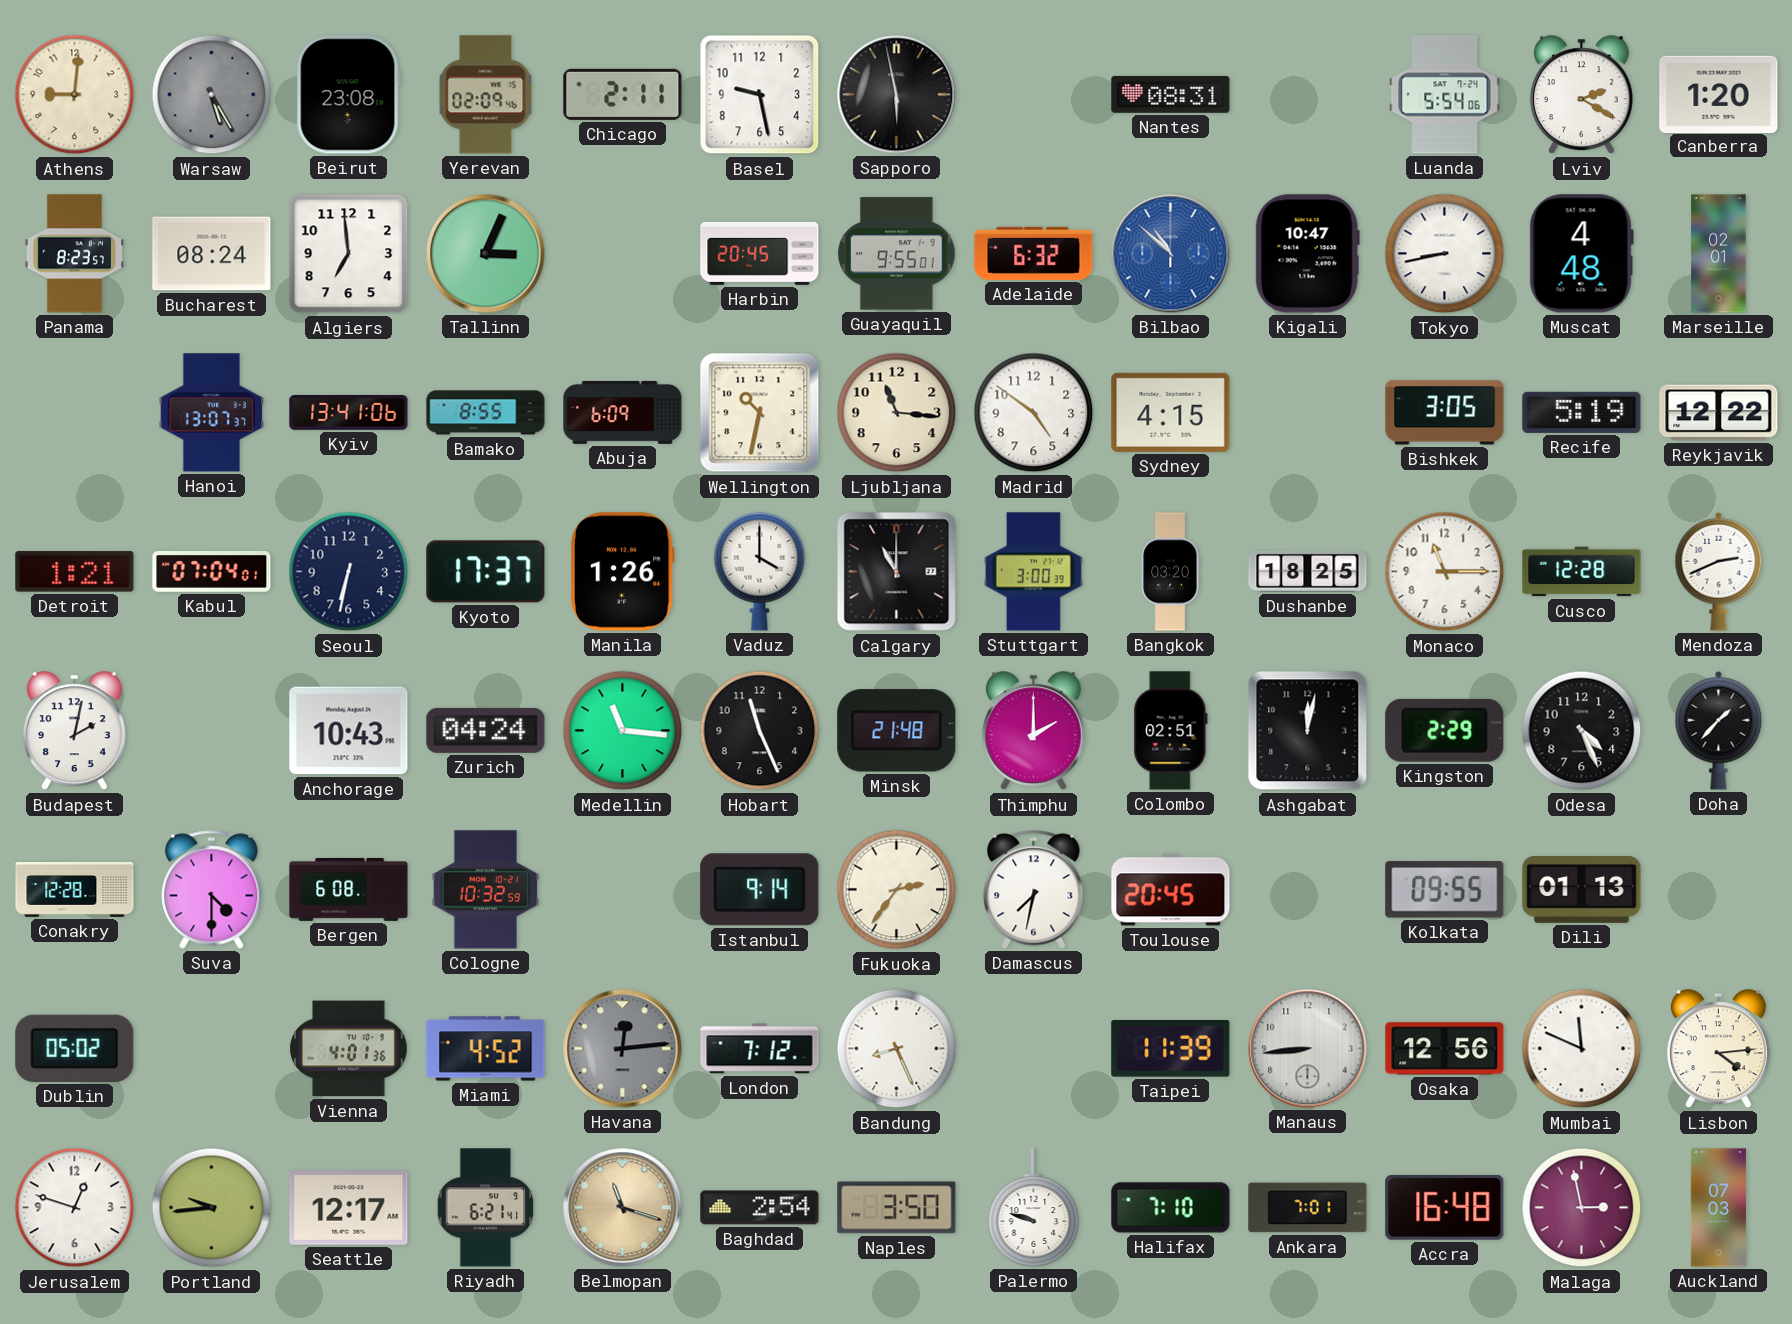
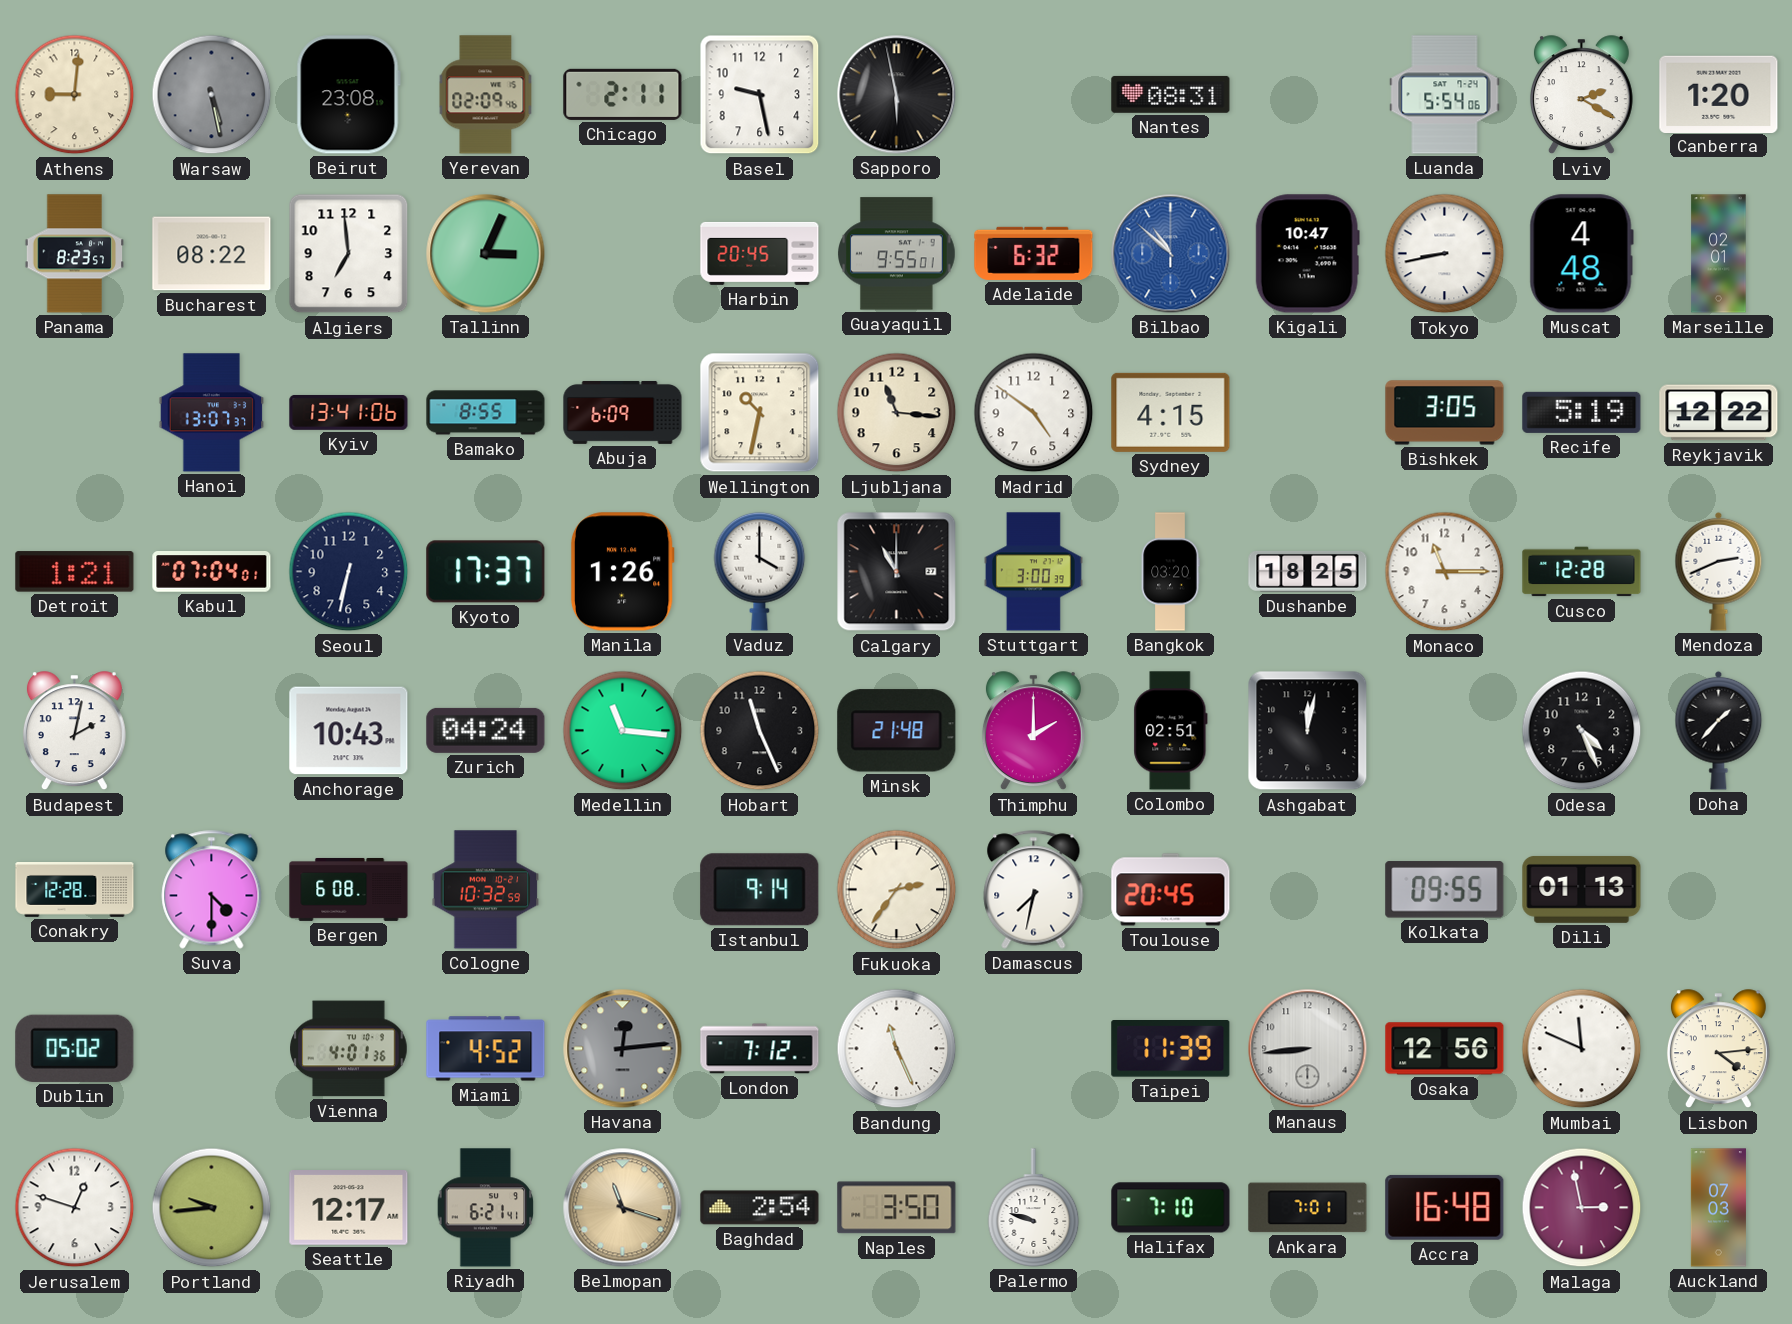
Warsaw: 5:25 -> 5:28
Bucharest: 08:24 -> 08:22
Kingston: 2:29 -> none
Bandung: 8:26 -> 11:26
